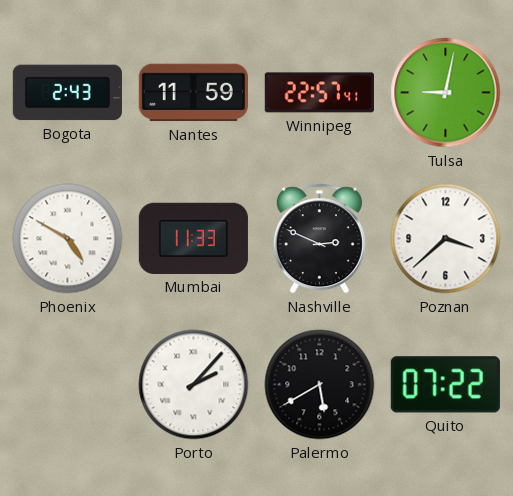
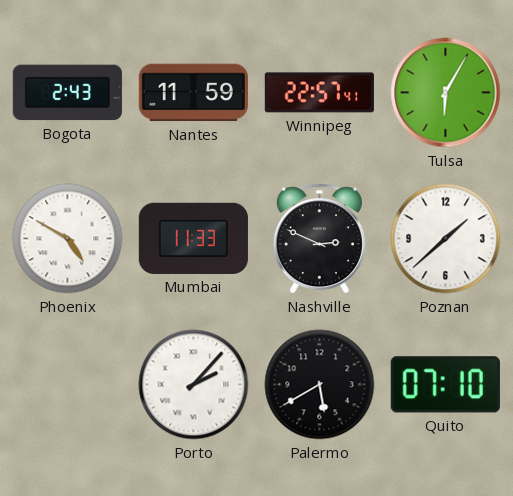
Tulsa: 9:02 -> 6:05
Poznan: 3:38 -> 1:38
Quito: 07:22 -> 07:10
